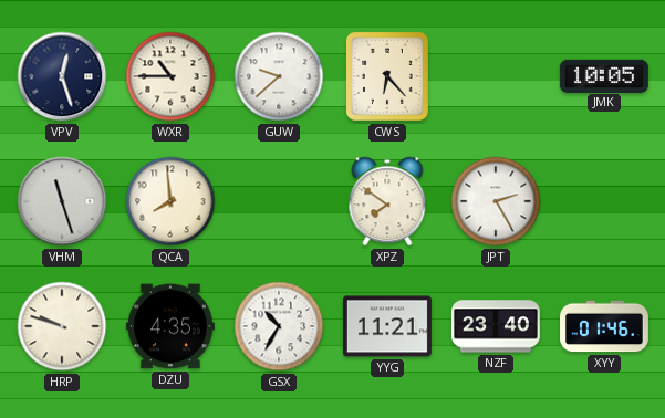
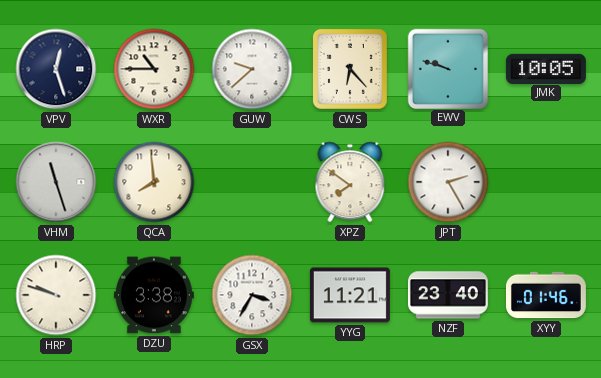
EWV: none -> 9:48
DZU: 4:35 -> 3:38
GSX: 10:35 -> 3:35
